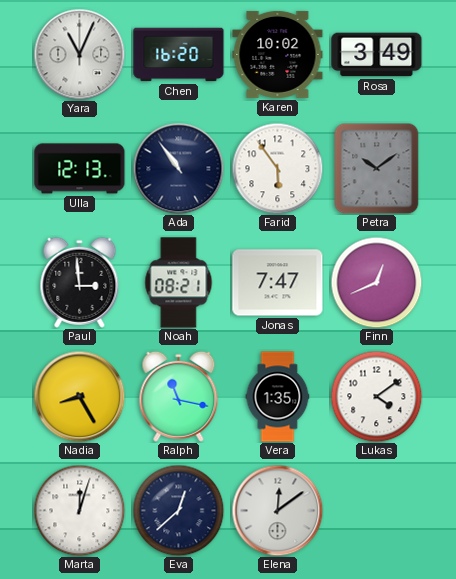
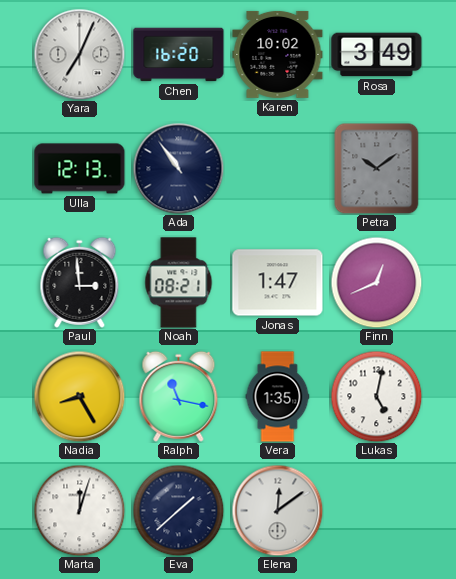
Yara: 11:04 -> 7:04
Farid: 5:54 -> none
Jonas: 7:47 -> 1:47
Lukas: 4:09 -> 5:02
Eva: 12:38 -> 1:38
